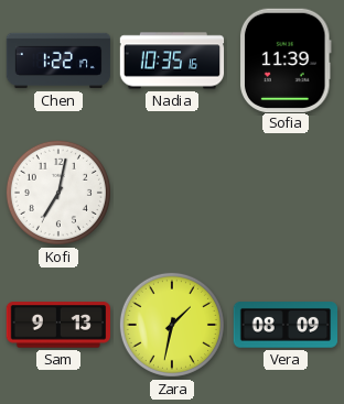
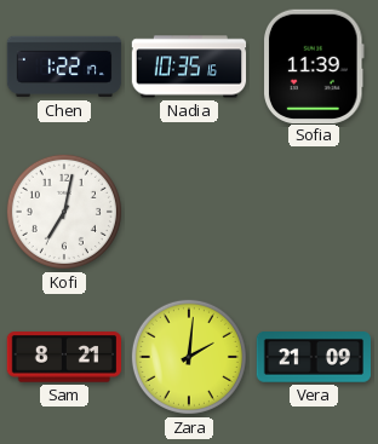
Sam: 9:13 -> 8:21
Zara: 1:32 -> 2:01
Vera: 08:09 -> 21:09
